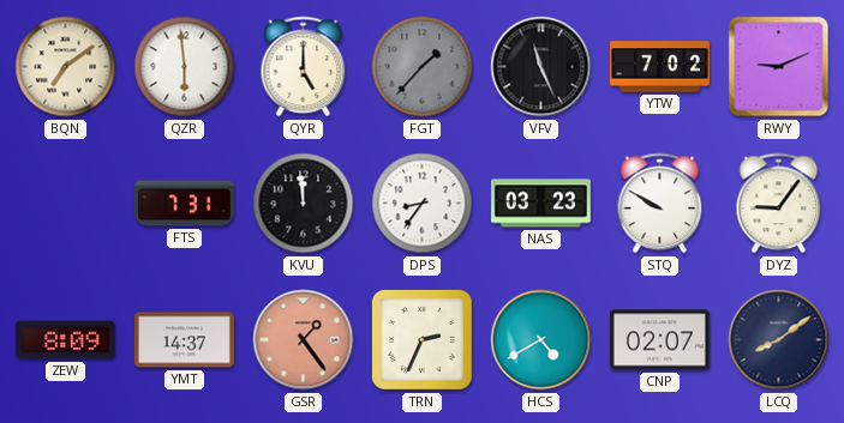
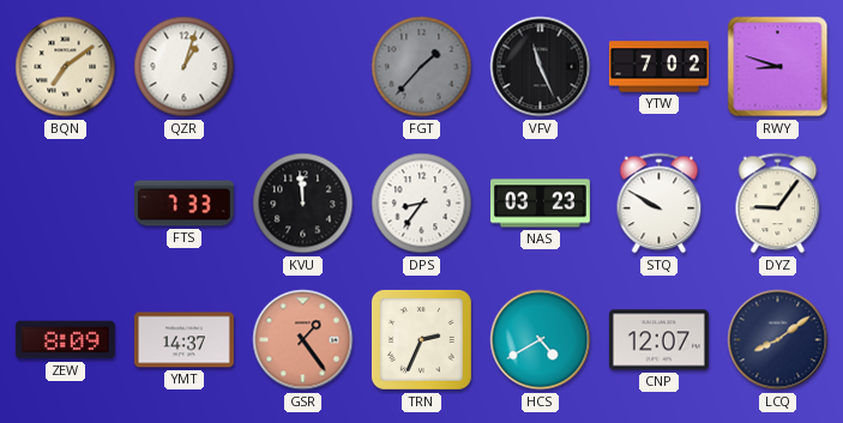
QZR: 5:59 -> 1:03
QYR: 5:00 -> none
RWY: 9:11 -> 8:48
FTS: 7:31 -> 7:33
CNP: 02:07 -> 12:07
